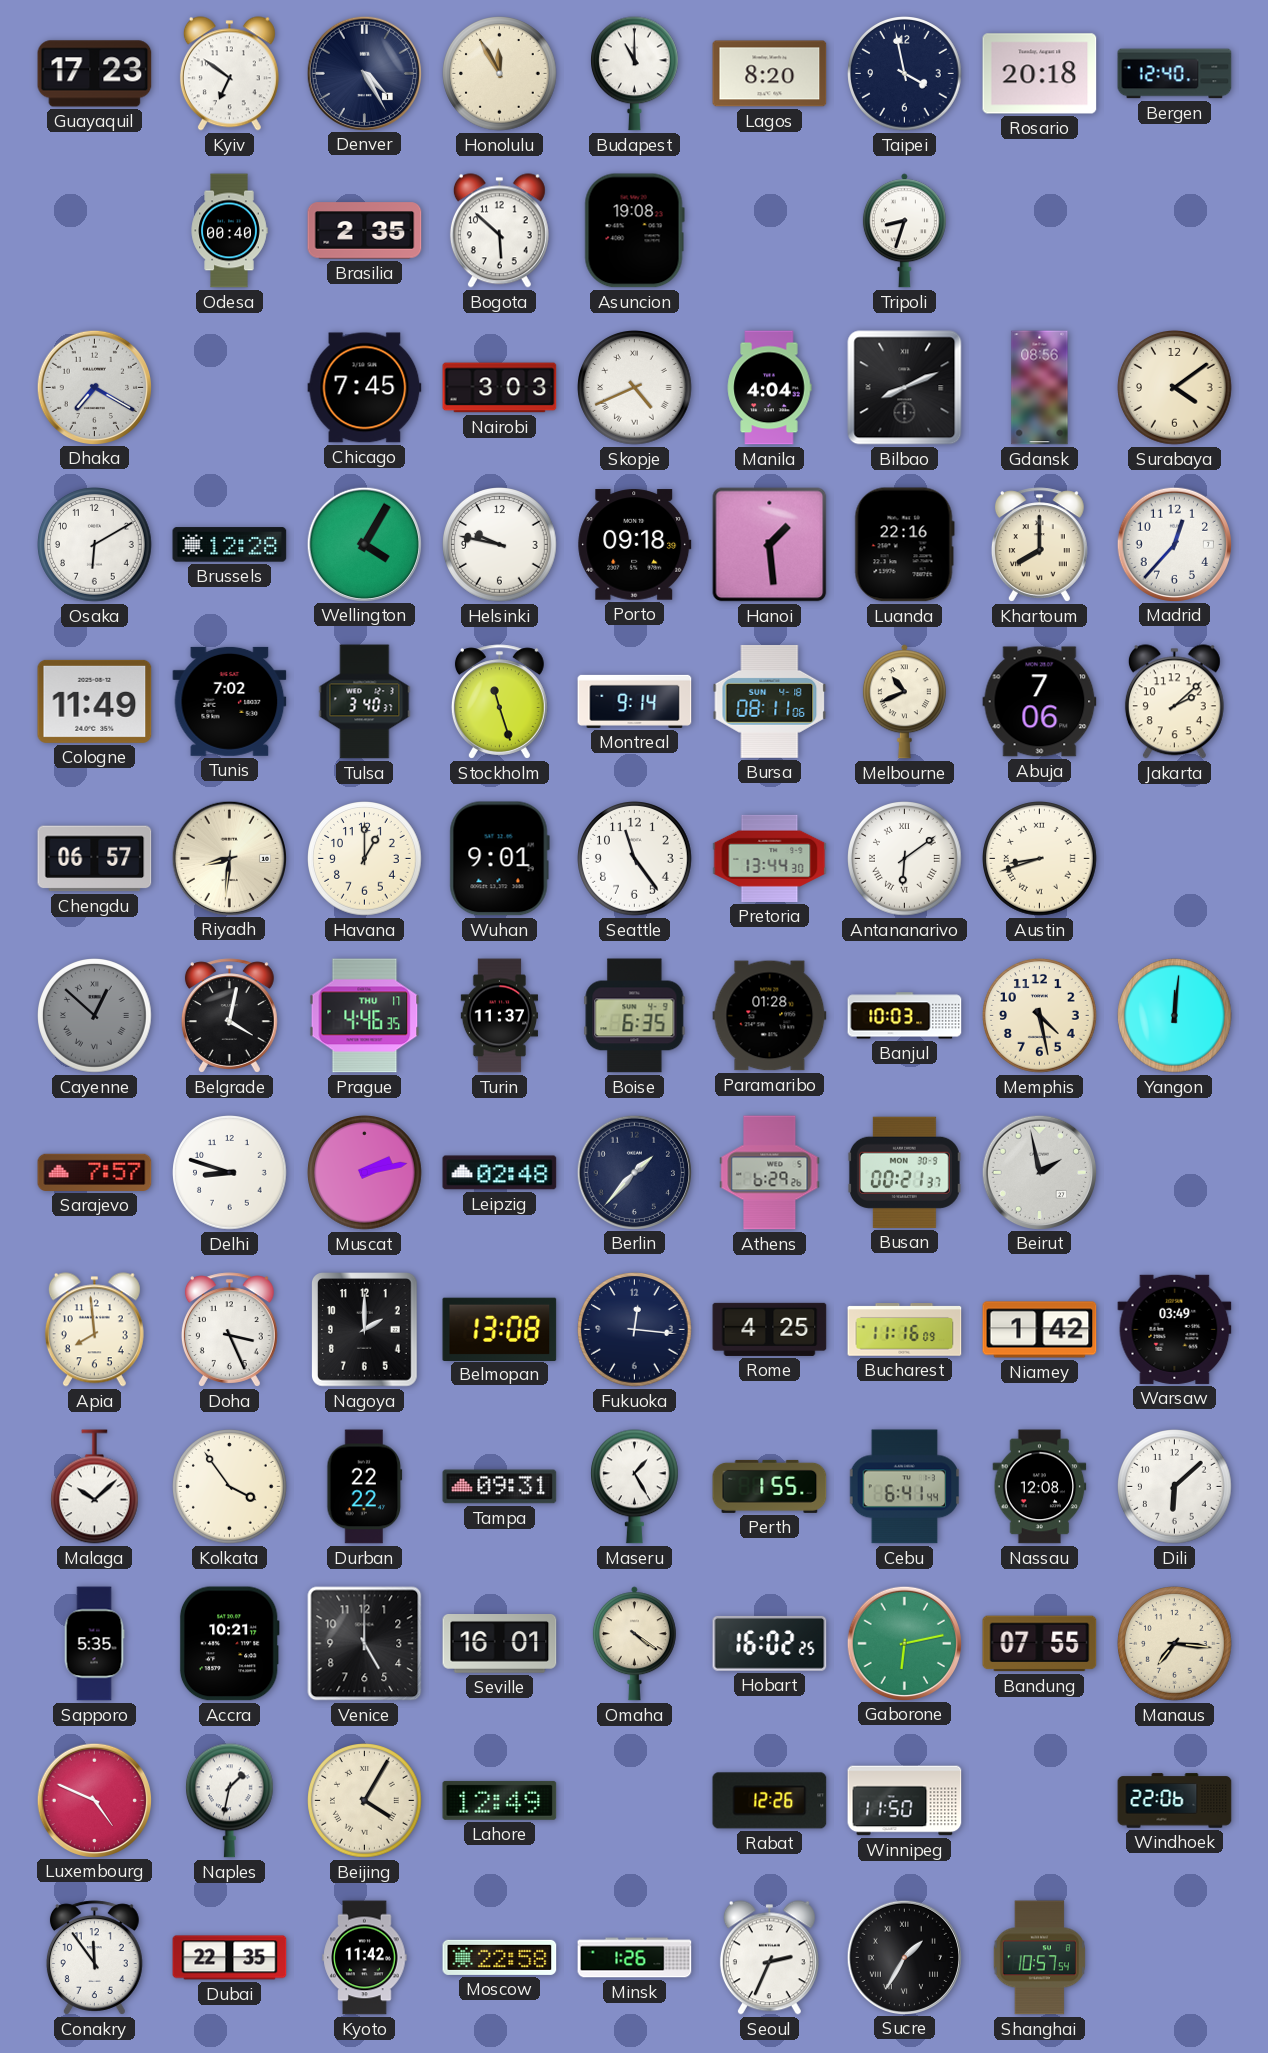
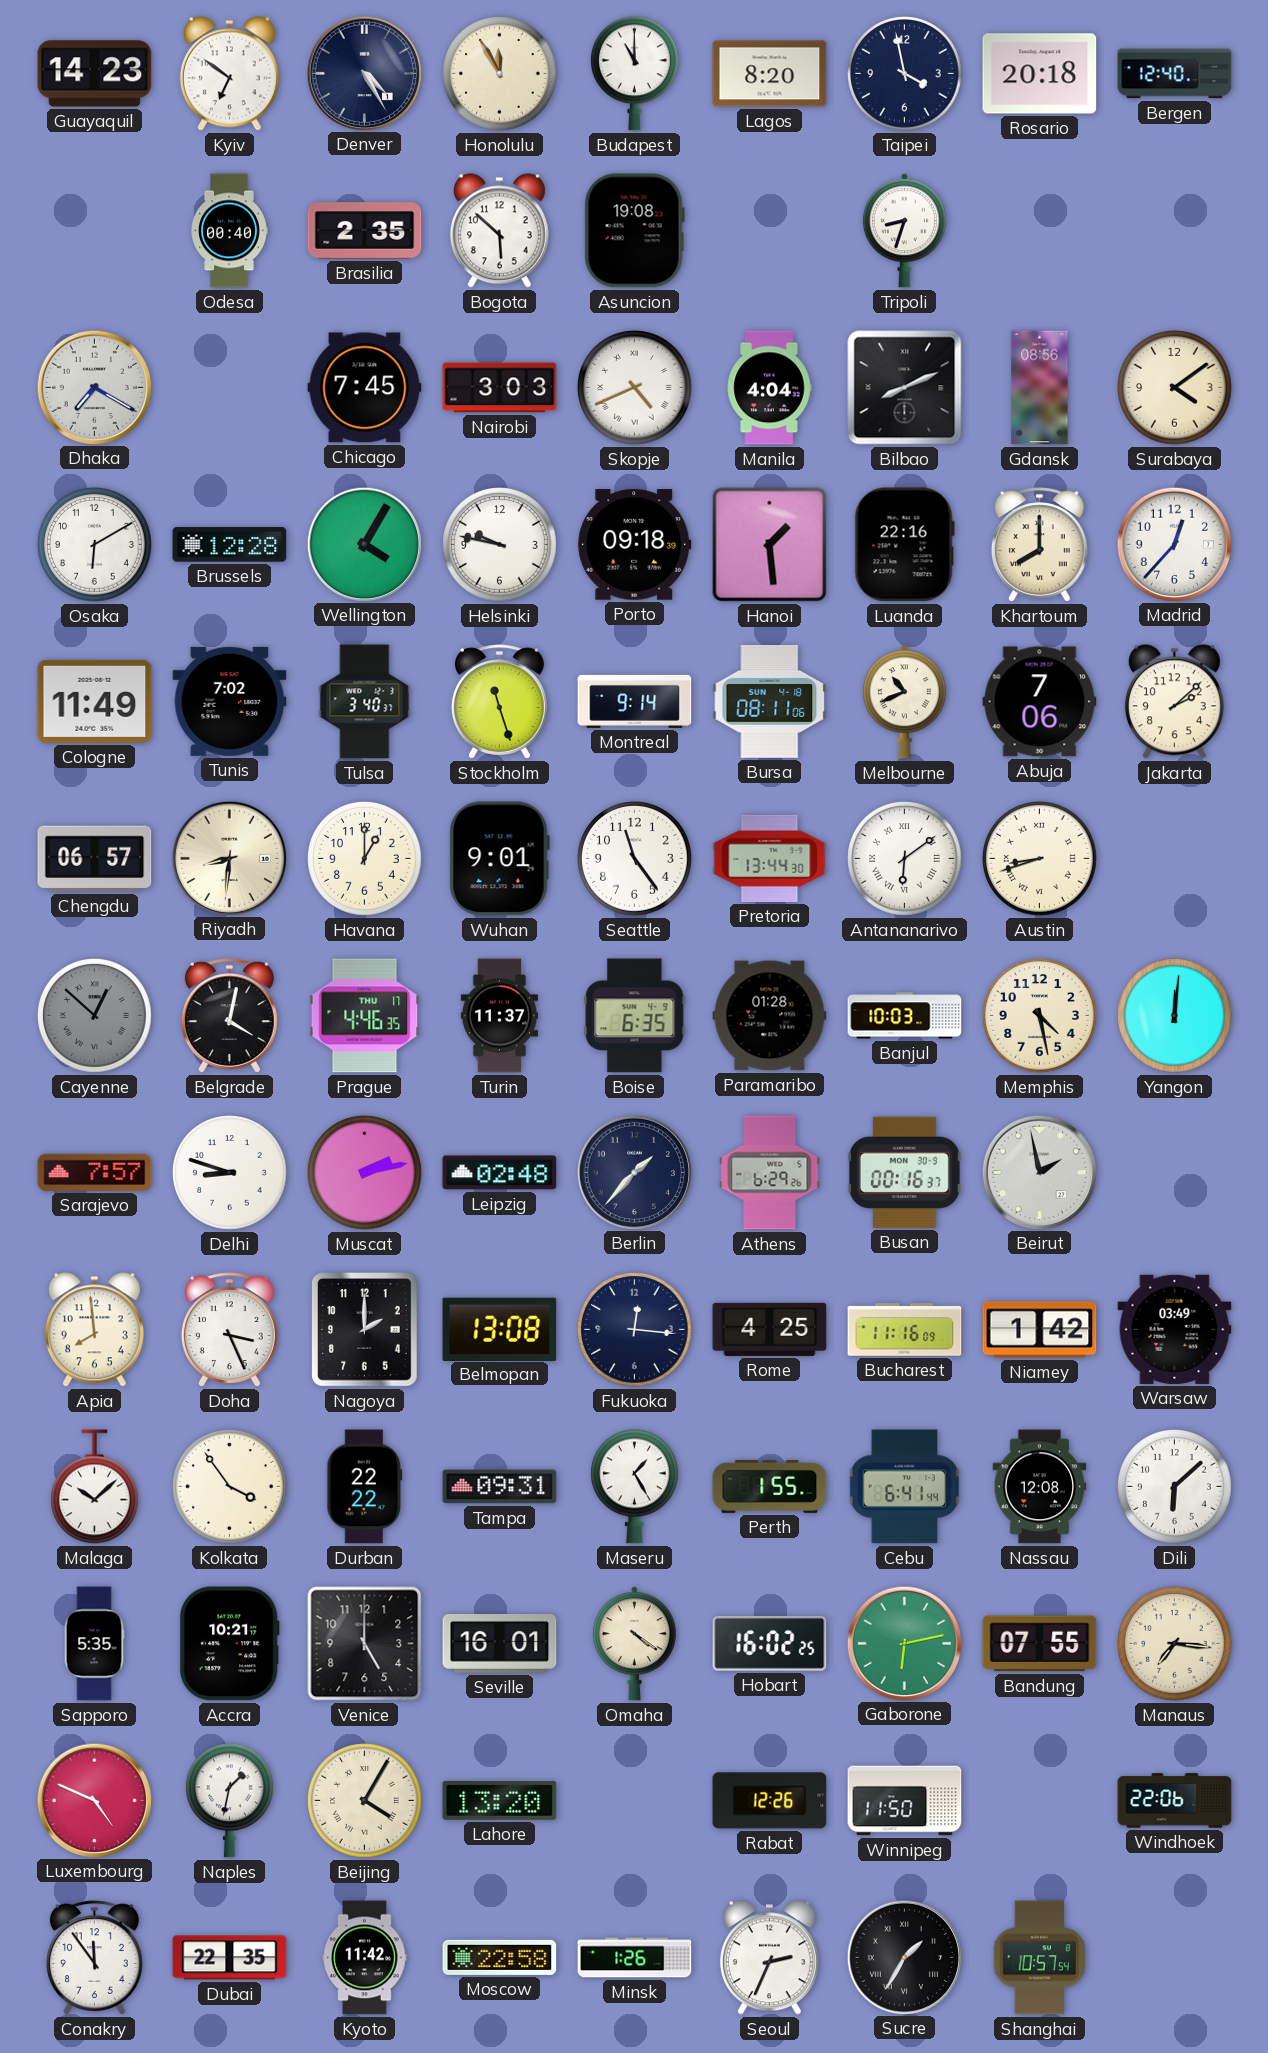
Guayaquil: 17:23 -> 14:23
Busan: 00:21 -> 00:16
Lahore: 12:49 -> 13:20
